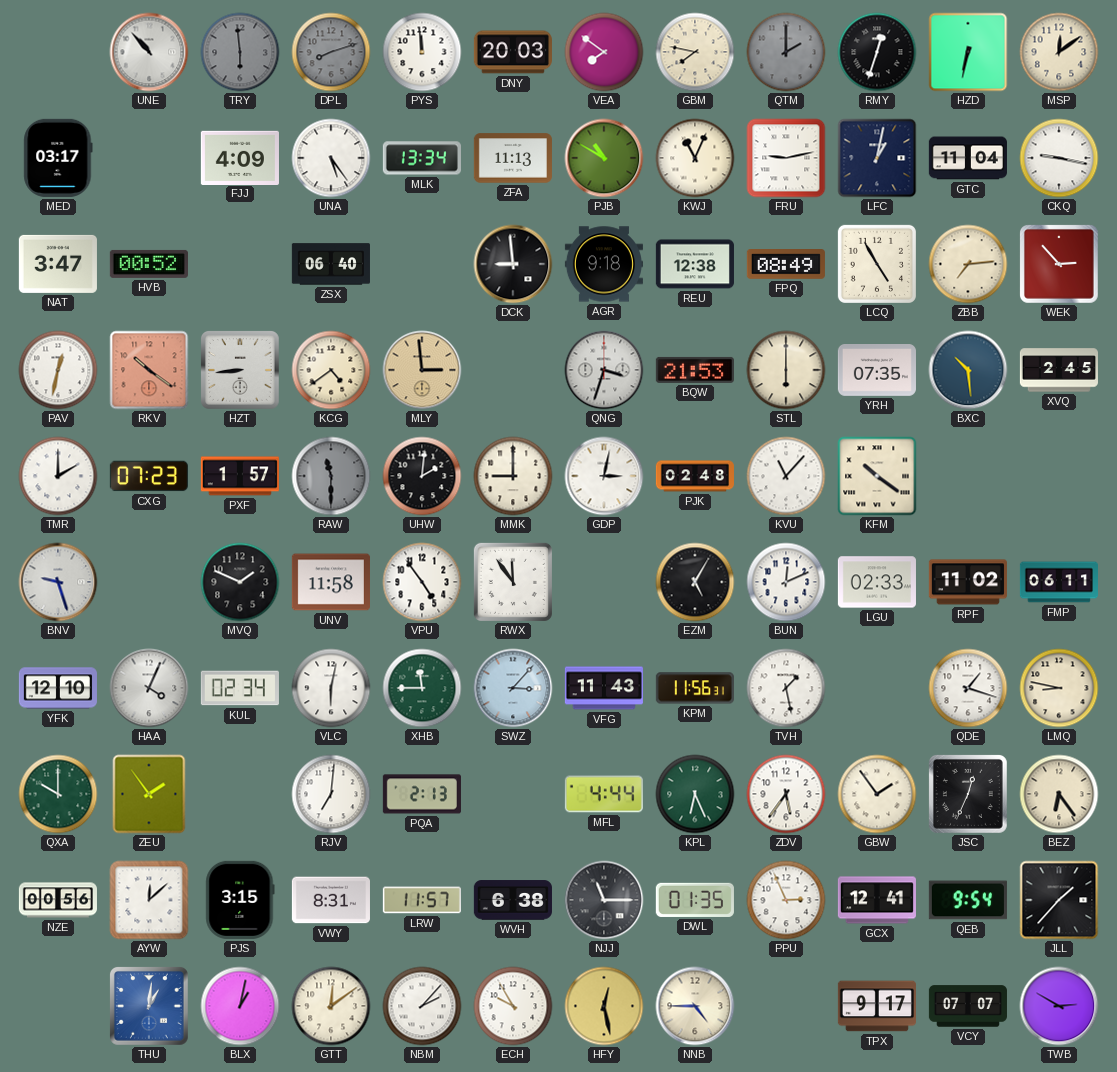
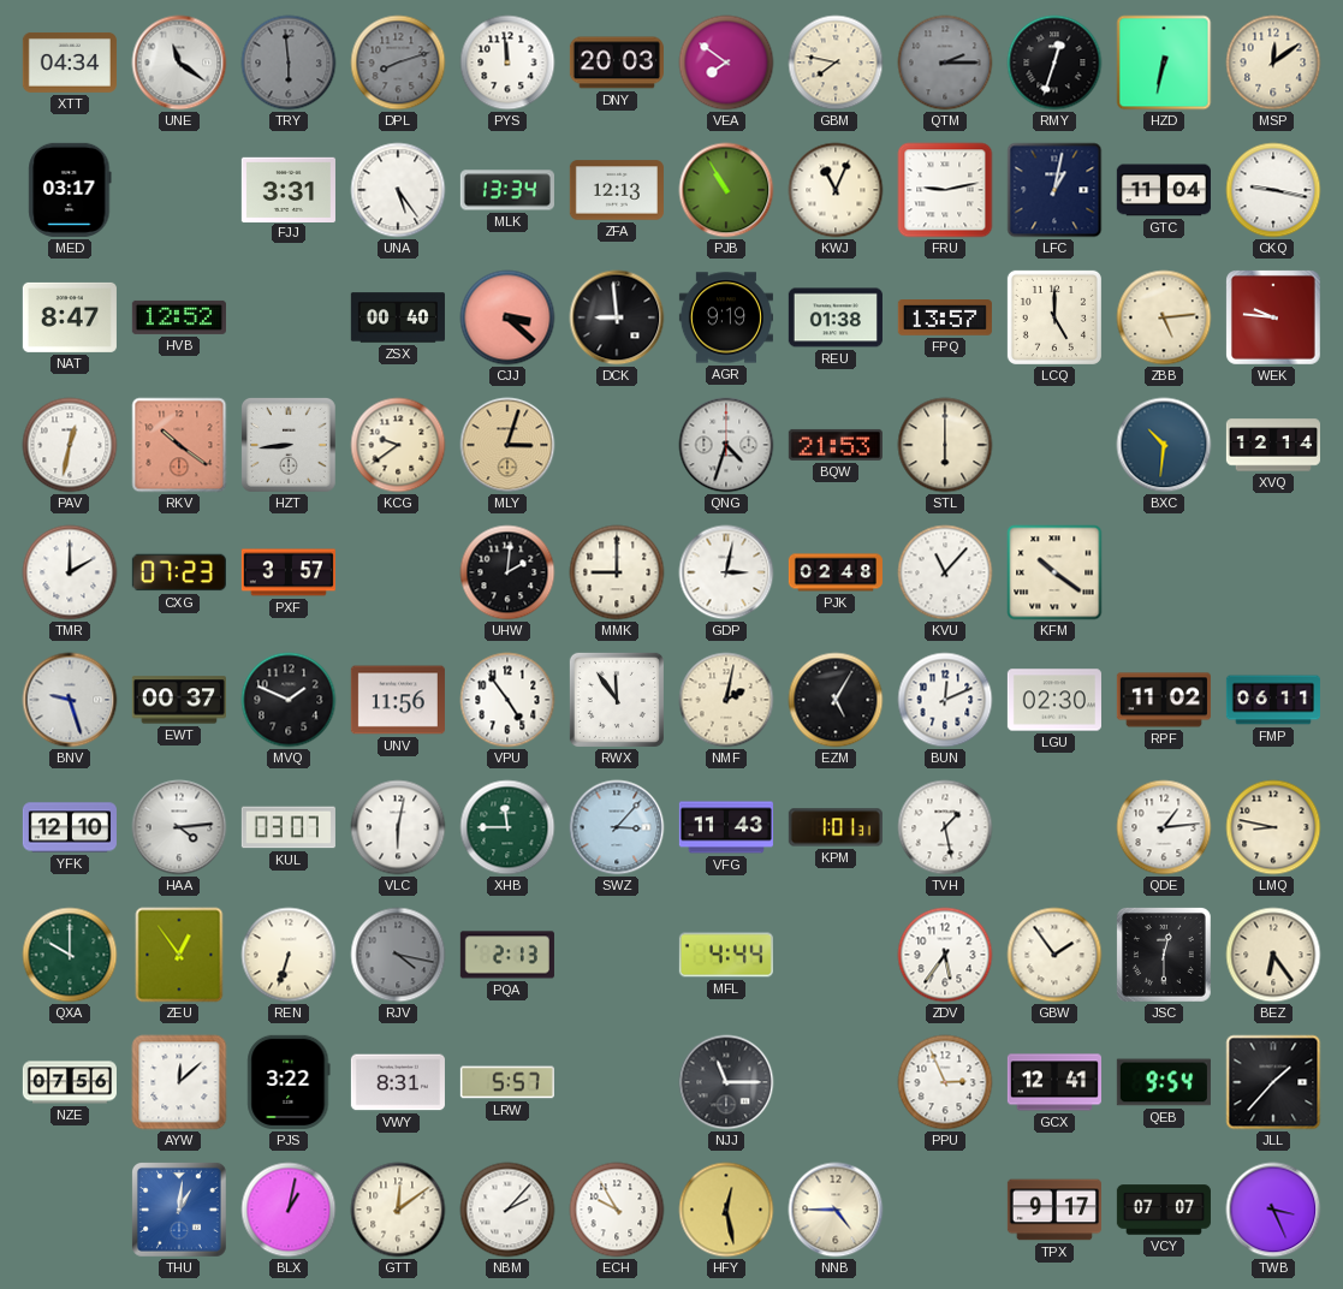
XTT: none -> 04:34
UNE: 10:53 -> 11:21
QTM: 2:00 -> 2:15
FJJ: 4:09 -> 3:31
ZFA: 11:13 -> 12:13
PJB: 10:50 -> 10:55
NAT: 3:47 -> 8:47
HVB: 00:52 -> 12:52
ZSX: 06:40 -> 00:40
CJJ: none -> 3:22
AGR: 9:18 -> 9:19
REU: 12:38 -> 01:38
FPQ: 08:49 -> 13:57
LCQ: 4:55 -> 5:00
ZBB: 7:14 -> 5:14
WEK: 2:53 -> 9:46
KCG: 4:39 -> 9:39
MLY: 2:59 -> 3:03
QNG: 3:33 -> 4:33
YRH: 07:35 -> none
BXC: 10:29 -> 10:31
XVQ: 2:45 -> 12:14
PXF: 1:57 -> 3:57
RAW: 11:30 -> none
EWT: none -> 00:37
UNV: 11:58 -> 11:56
NMF: none -> 2:02
LGU: 02:33 -> 02:30
HAA: 4:04 -> 4:14
KUL: 02:34 -> 03:07
KPM: 11:56 -> 1:01
QDE: 1:18 -> 1:14
ZEU: 1:54 -> 12:54
REN: none -> 6:33
RJV: 7:01 -> 4:17
RJV dial: white -> grey
KPL: 6:26 -> none
JSC: 12:34 -> 12:30
NZE: 00:56 -> 07:56
PJS: 3:15 -> 3:22
LRW: 11:57 -> 5:57
WVH: 6:38 -> none
DWL: 01:35 -> none
TWB: 2:50 -> 3:26
